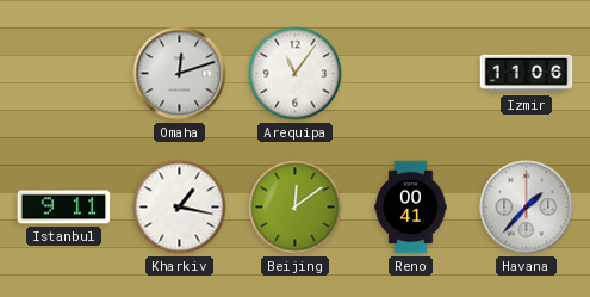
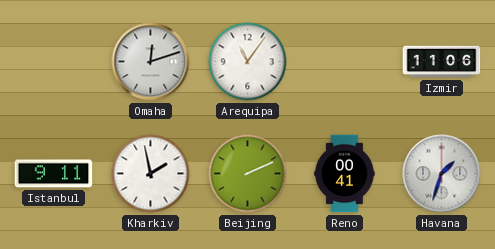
Kharkiv: 1:17 -> 1:58
Beijing: 12:09 -> 2:11
Havana: 1:37 -> 1:33
